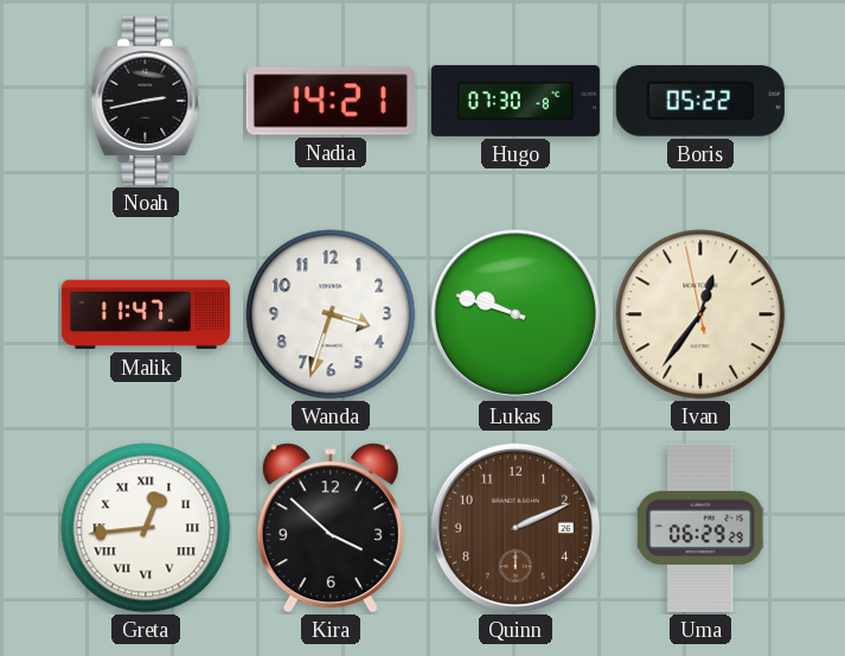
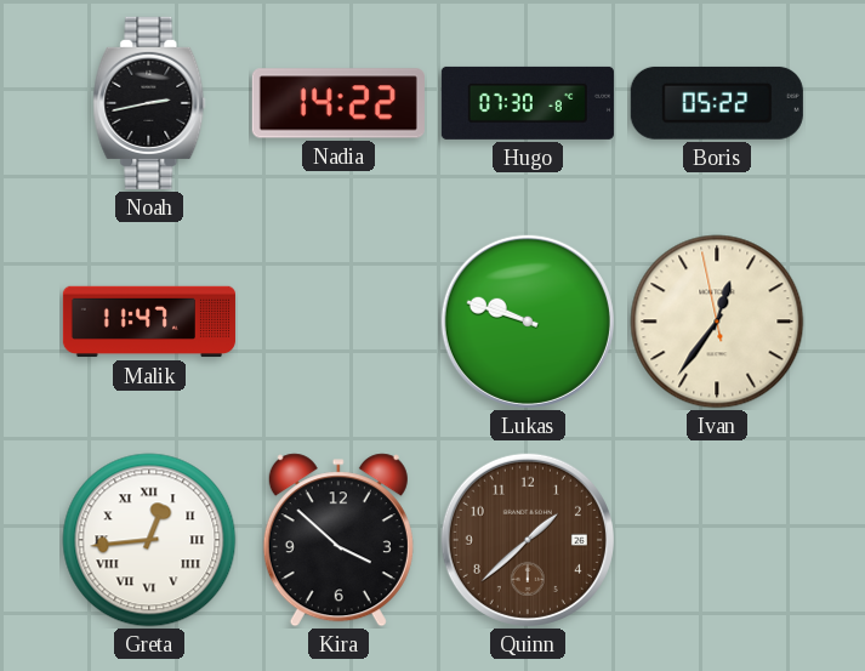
Nadia: 14:21 -> 14:22
Wanda: 3:33 -> none
Quinn: 2:11 -> 1:38
Uma: 06:29 -> none
